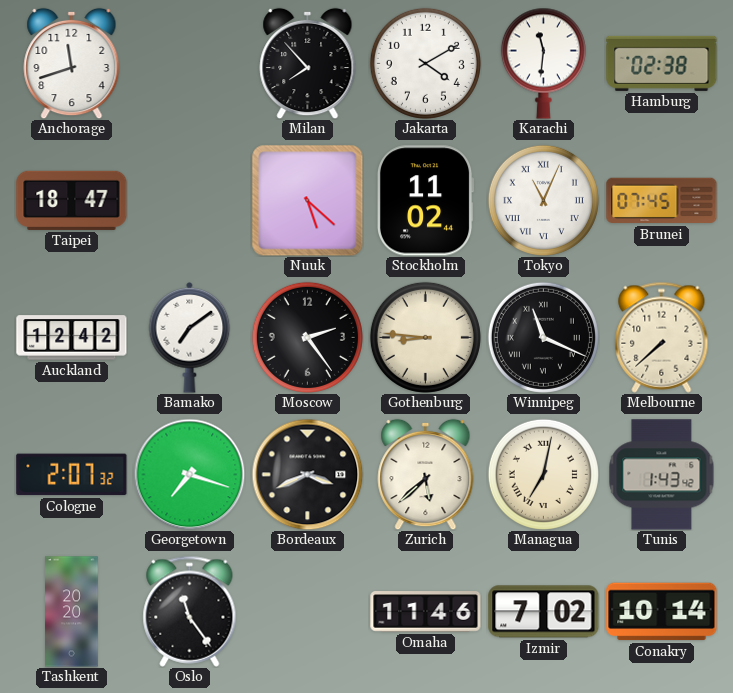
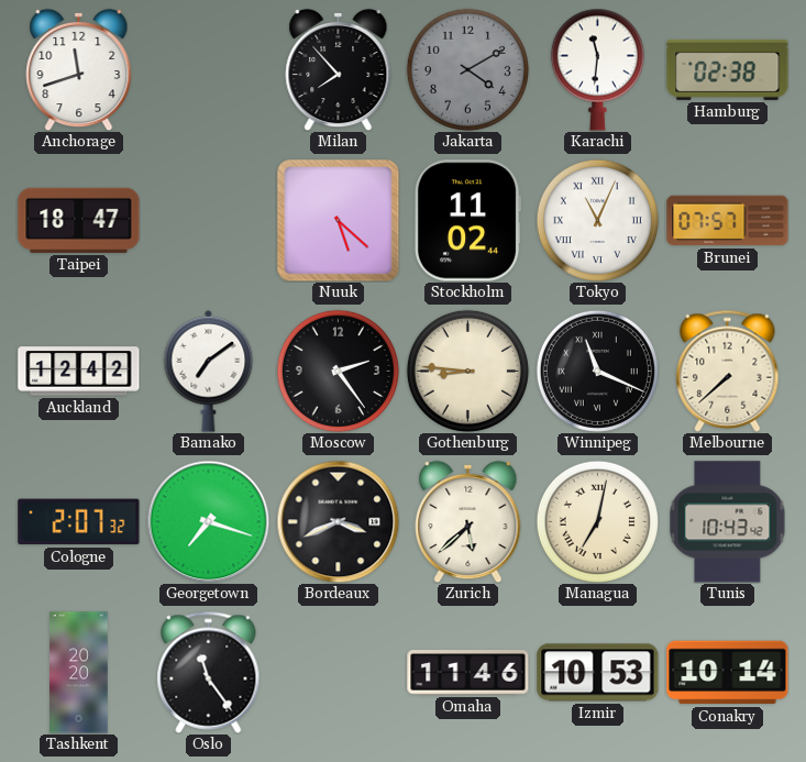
Jakarta dial: white -> grey
Brunei: 07:45 -> 07:57
Tunis: 1:43 -> 10:43
Izmir: 7:02 -> 10:53
